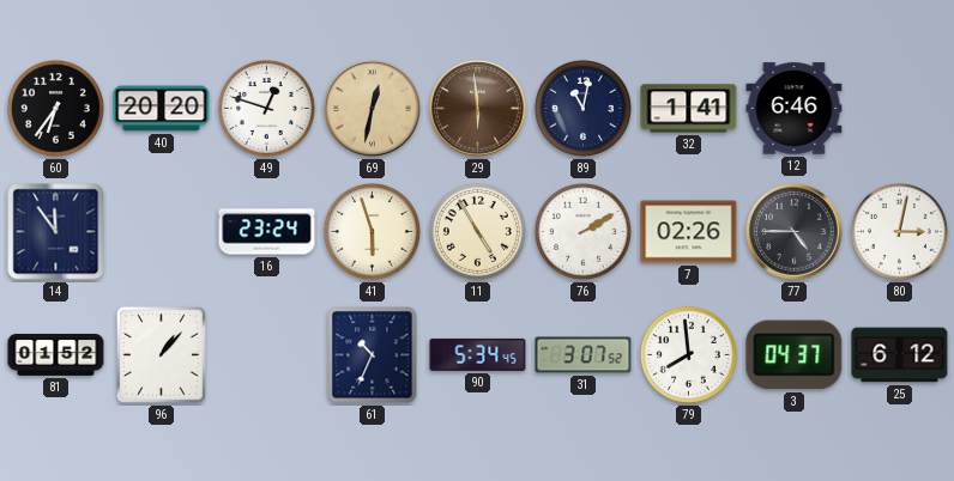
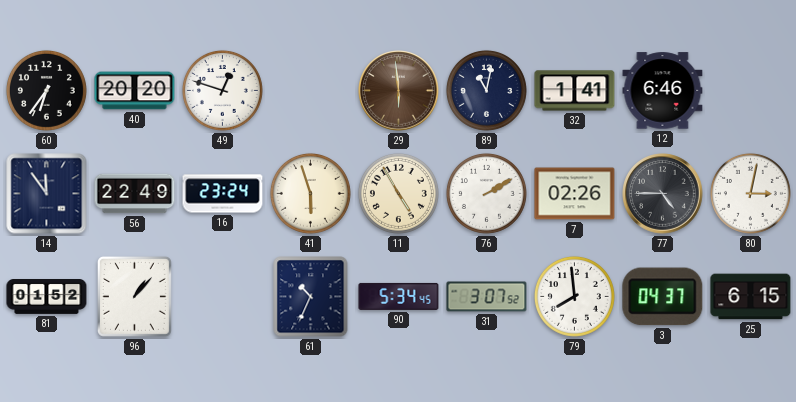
69: 12:32 -> none
56: none -> 22:49
25: 6:12 -> 6:15
